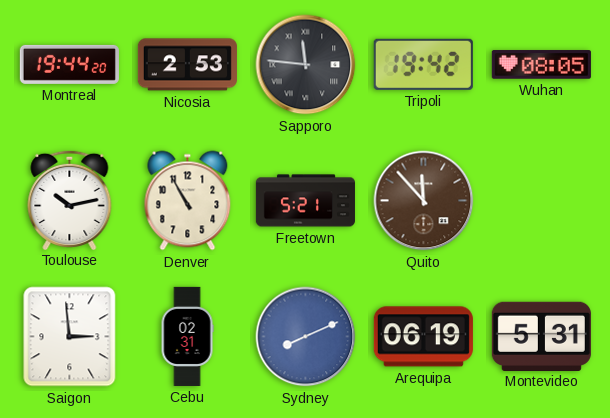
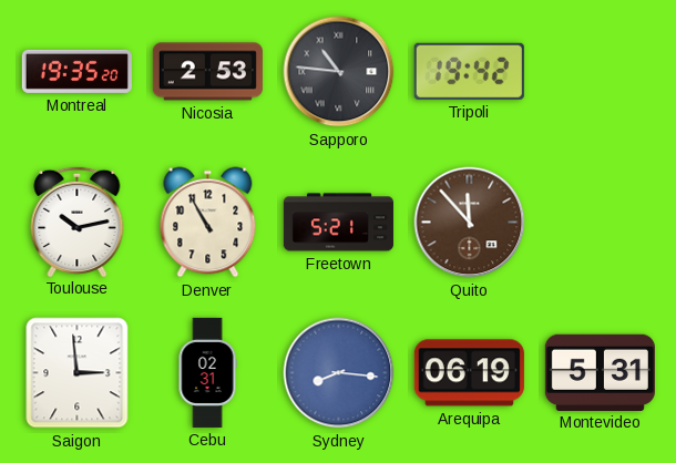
Montreal: 19:44 -> 19:35
Sapporo: 11:46 -> 10:46
Wuhan: 08:05 -> none
Sydney: 8:11 -> 8:16
